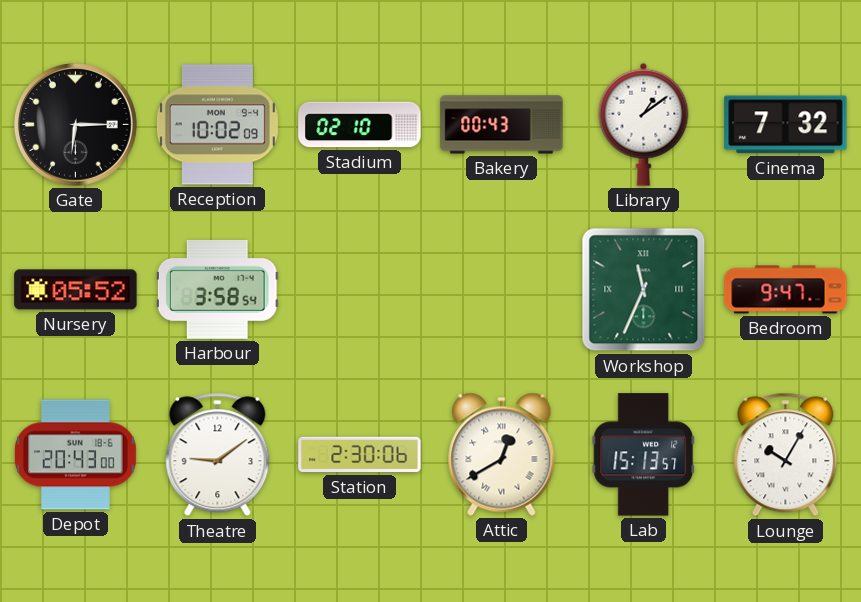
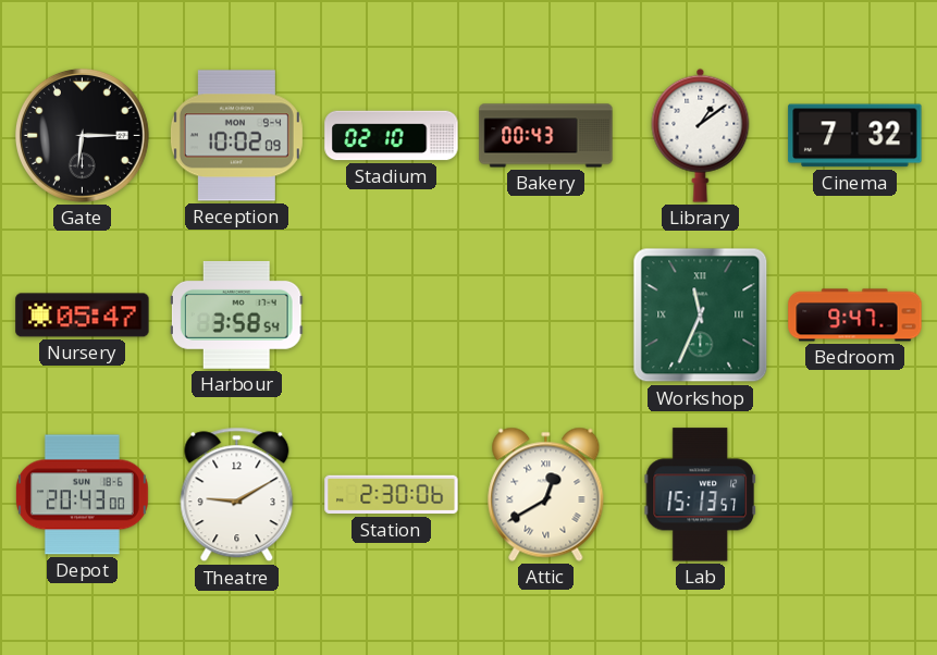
Nursery: 05:52 -> 05:47
Theatre: 9:09 -> 9:10
Lounge: 10:05 -> none
